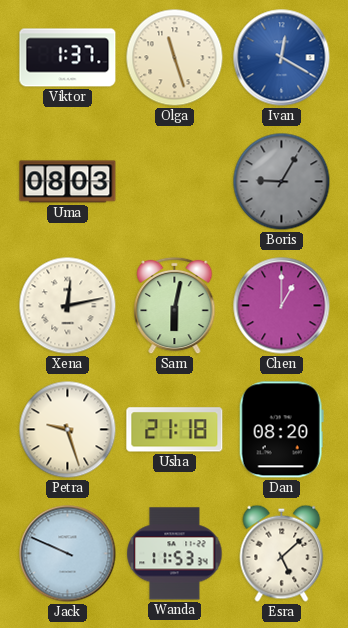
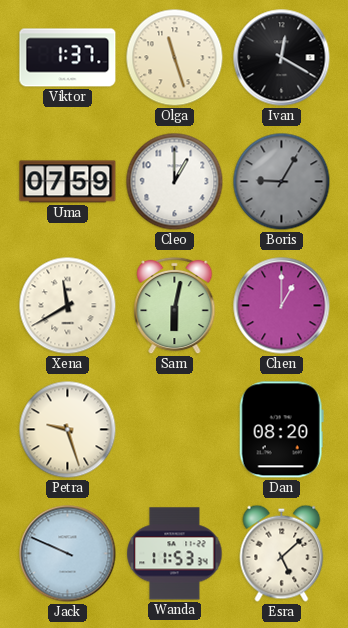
Ivan dial: blue -> black
Uma: 08:03 -> 07:59
Cleo: none -> 1:00
Xena: 12:13 -> 11:40
Usha: 21:18 -> none
